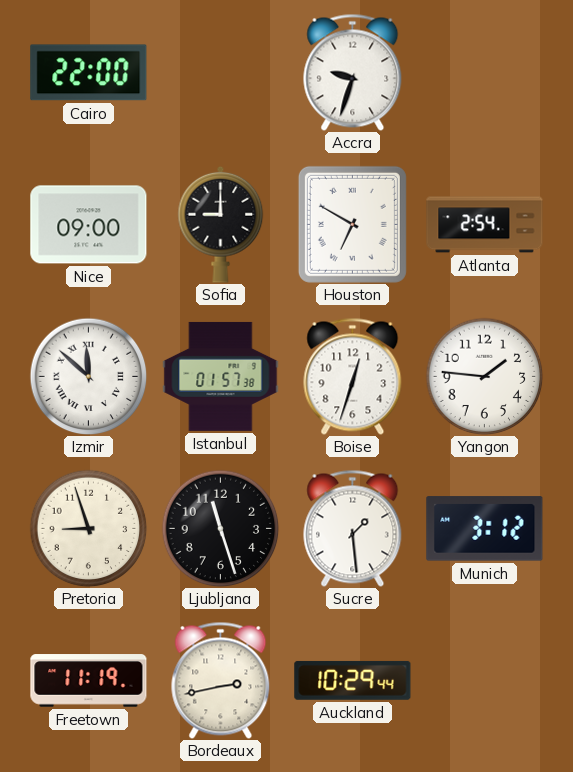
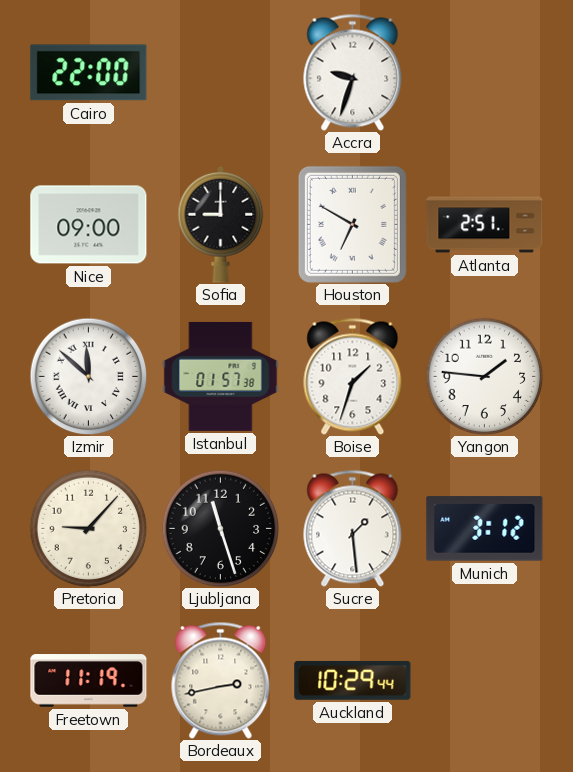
Atlanta: 2:54 -> 2:51
Boise: 12:33 -> 1:33
Pretoria: 8:57 -> 9:07
